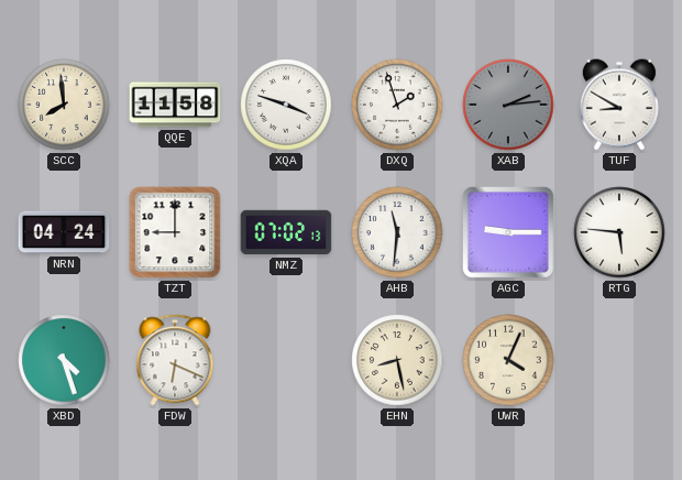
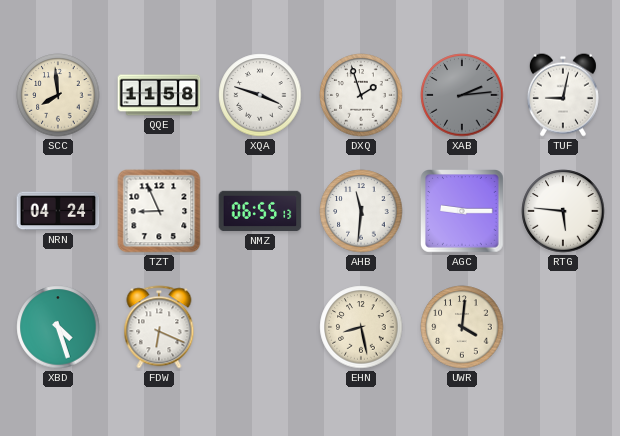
TUF: 8:50 -> 9:02
TZT: 9:00 -> 8:56
NMZ: 07:02 -> 06:55
UWR: 4:04 -> 4:01
